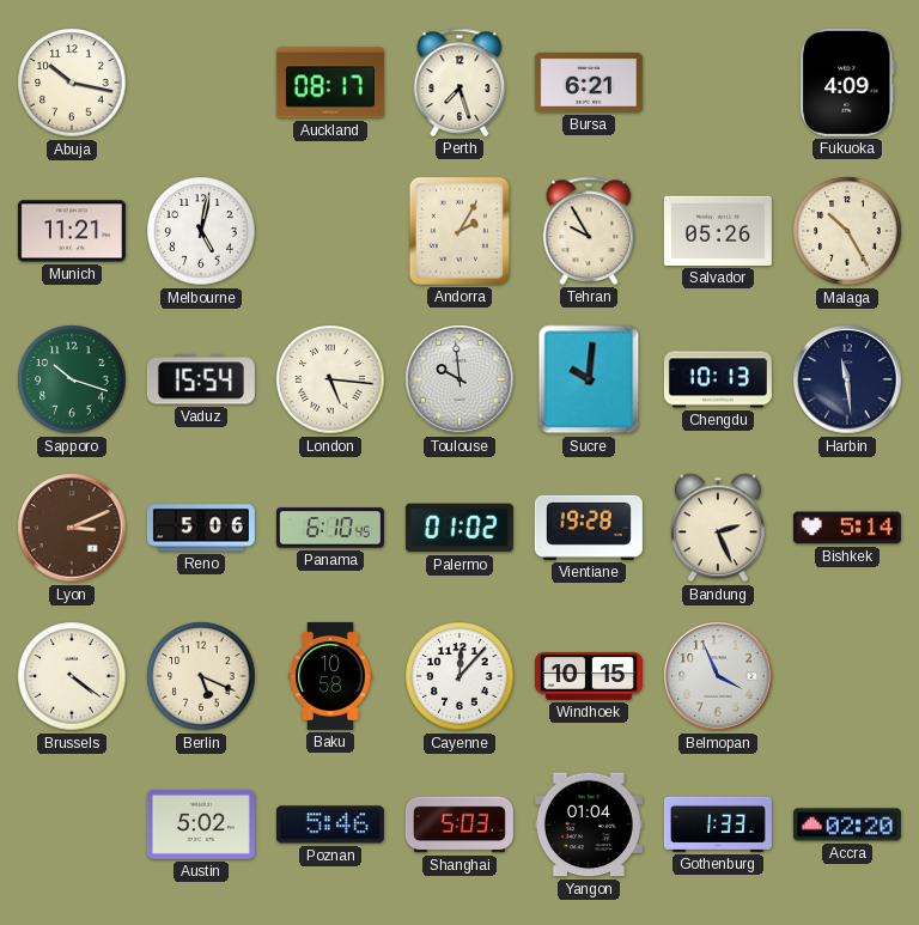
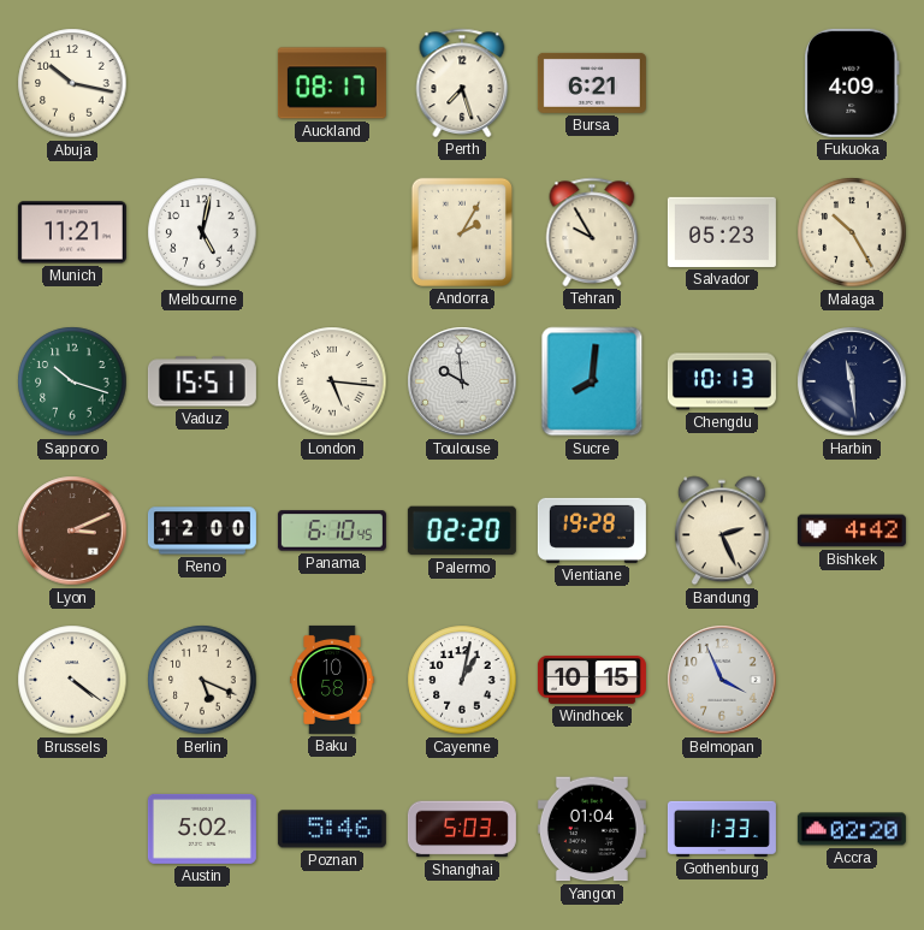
Salvador: 05:26 -> 05:23
Vaduz: 15:54 -> 15:51
Sucre: 10:01 -> 8:01
Reno: 5:06 -> 12:00
Palermo: 01:02 -> 02:20
Bishkek: 5:14 -> 4:42
Cayenne: 12:07 -> 1:02
